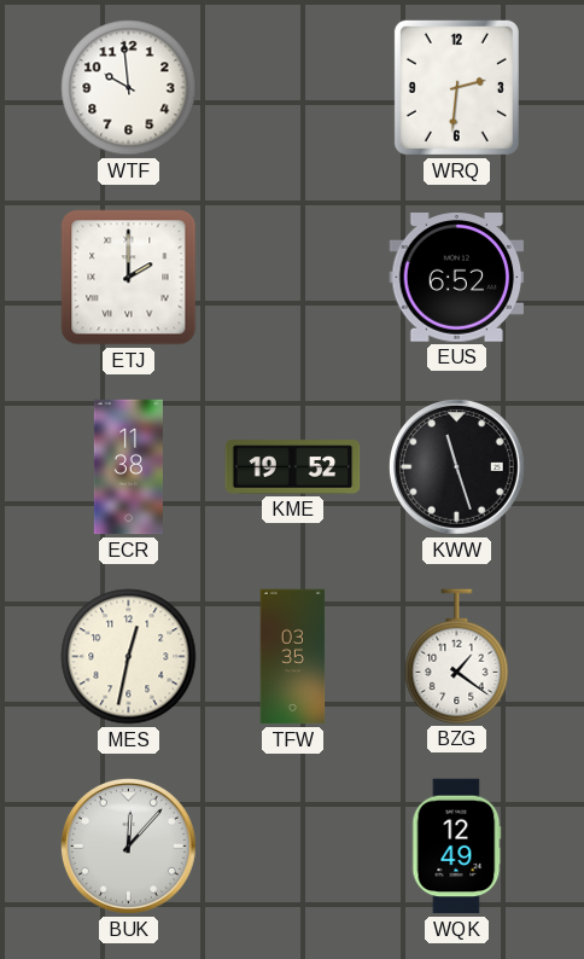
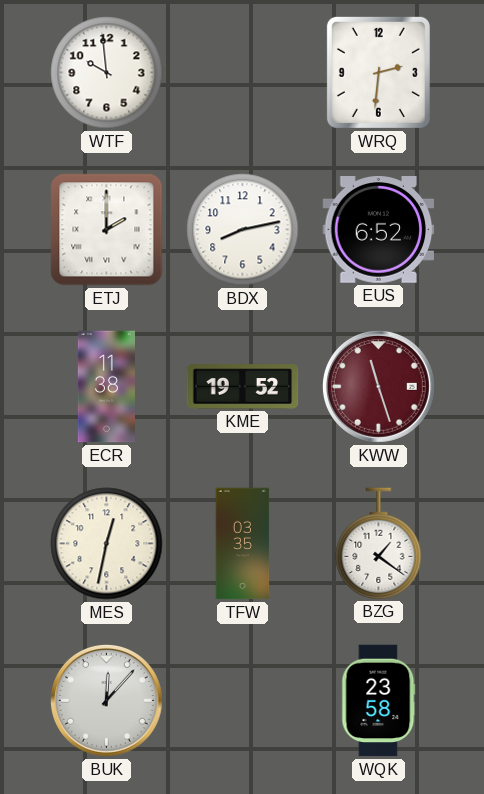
BDX: none -> 8:13
KWW dial: black -> burgundy
WQK: 12:49 -> 23:58
